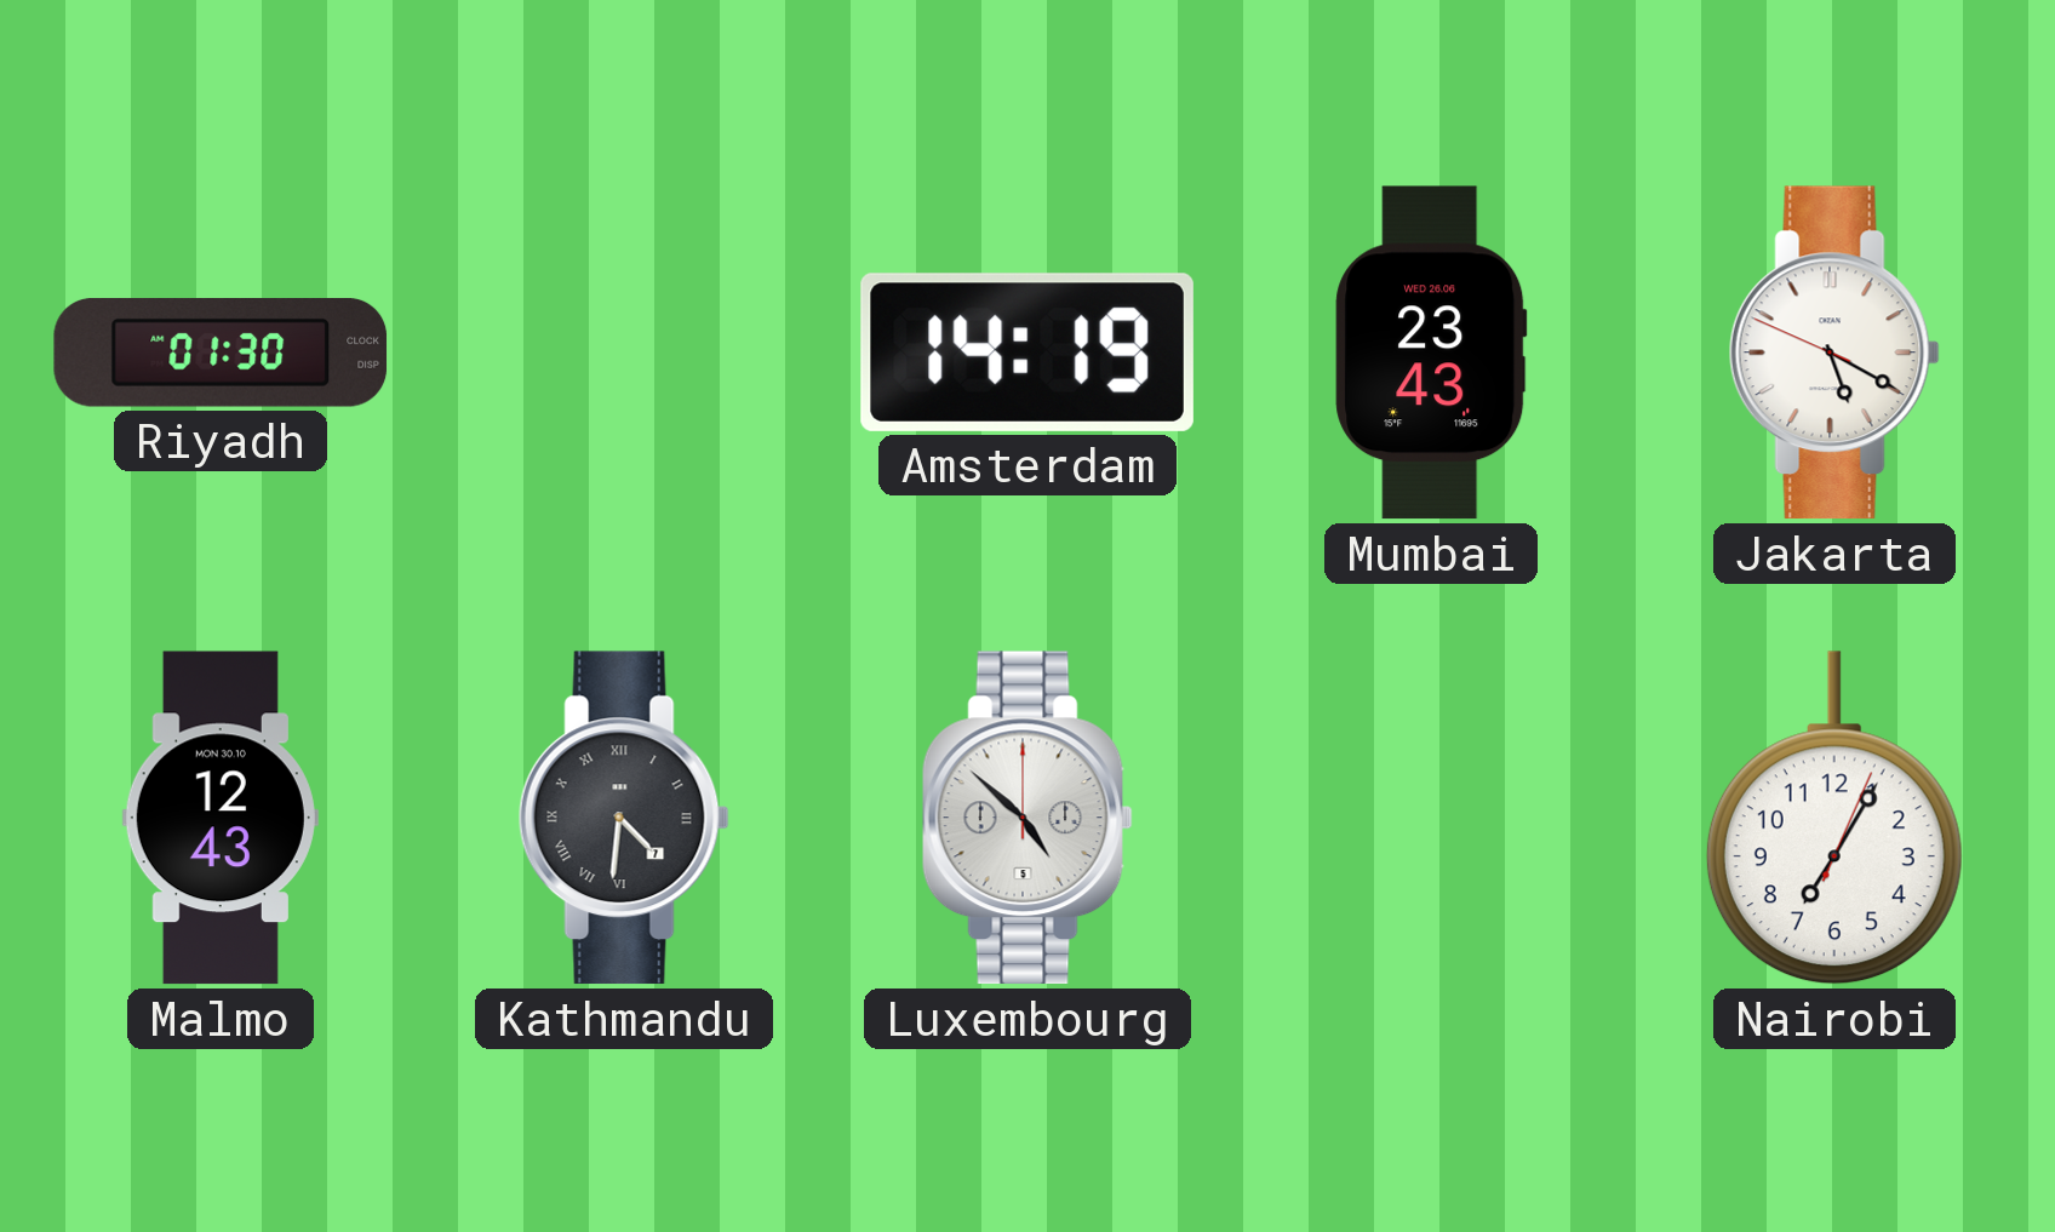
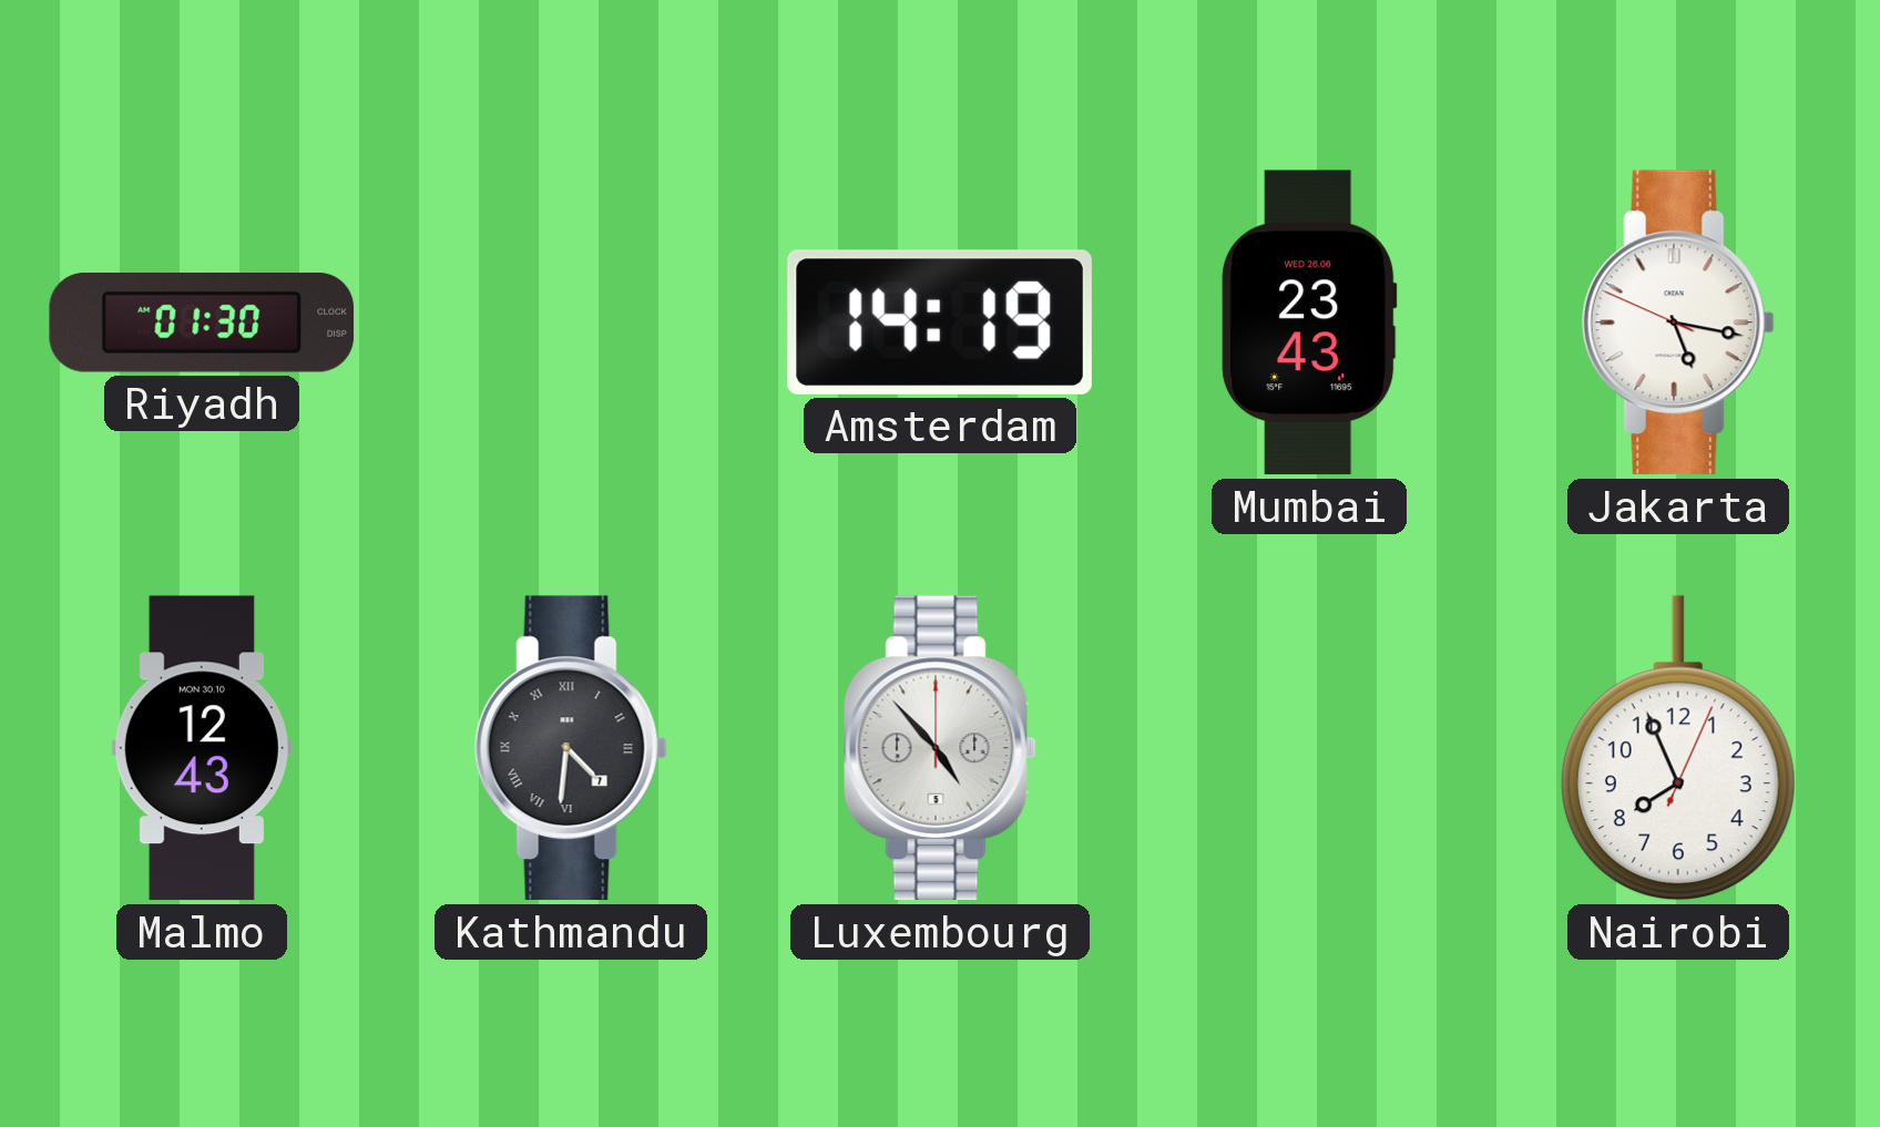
Jakarta: 5:19 -> 5:16
Luxembourg: 4:52 -> 4:53
Nairobi: 7:05 -> 7:56
